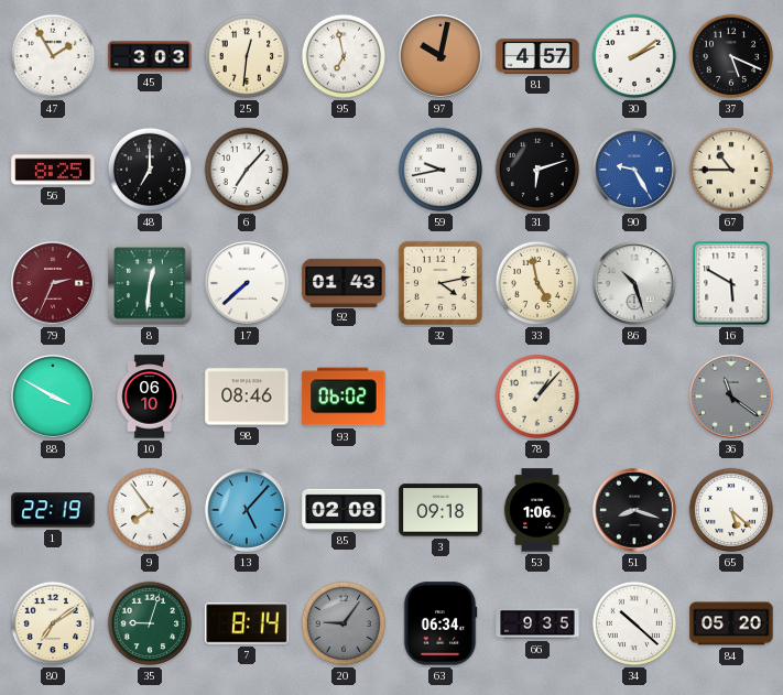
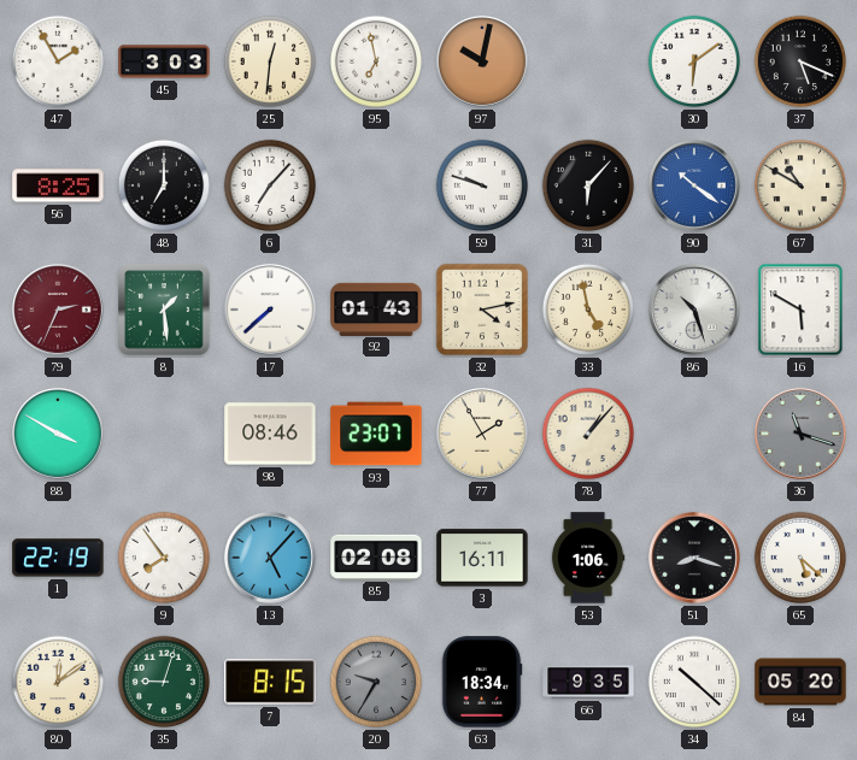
81: 4:57 -> none
30: 2:09 -> 6:09
59: 9:43 -> 9:48
31: 6:12 -> 6:07
90: 9:25 -> 10:21
67: 10:45 -> 10:50
8: 12:31 -> 1:29
10: 06:10 -> none
93: 06:02 -> 23:07
77: none -> 1:55
36: 11:21 -> 11:18
3: 09:18 -> 16:11
80: 7:09 -> 12:09
7: 8:14 -> 8:15
20: 9:06 -> 9:35
63: 06:34 -> 18:34
